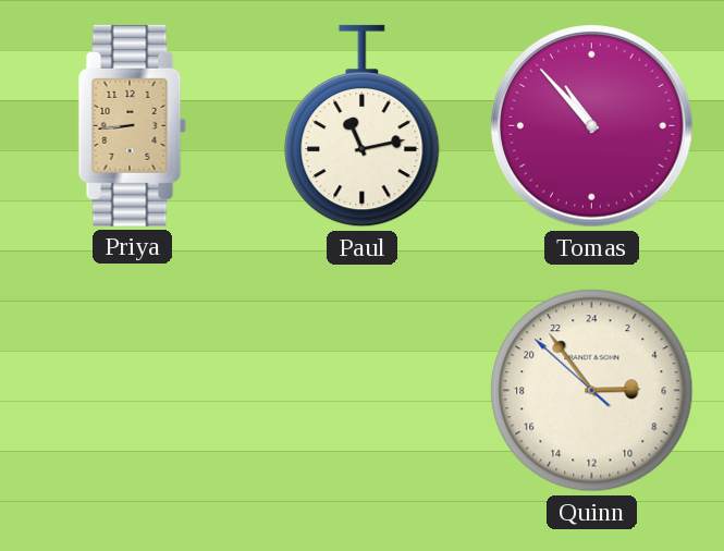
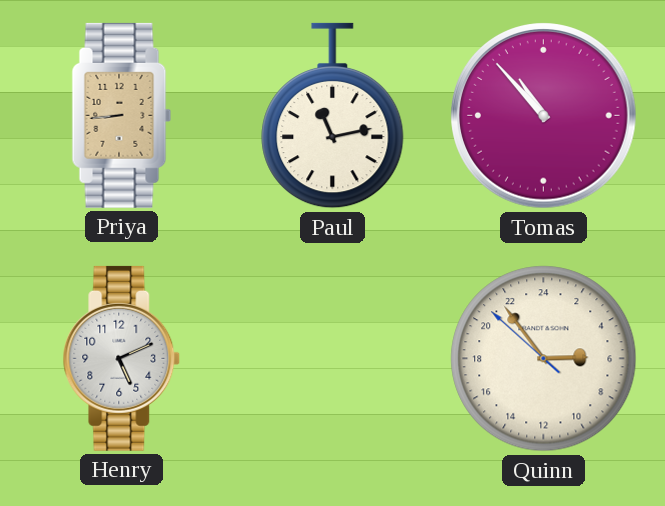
Henry: none -> 5:11
